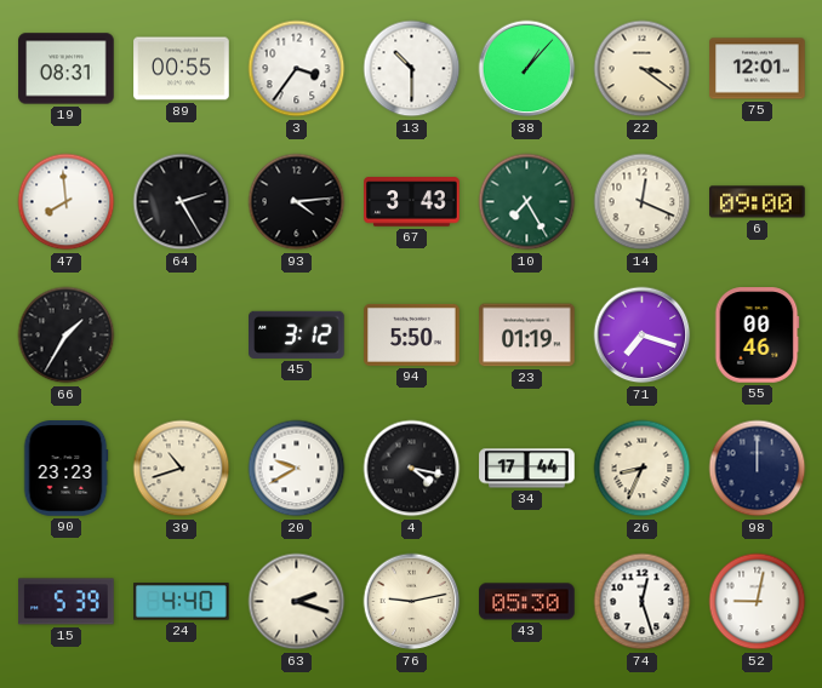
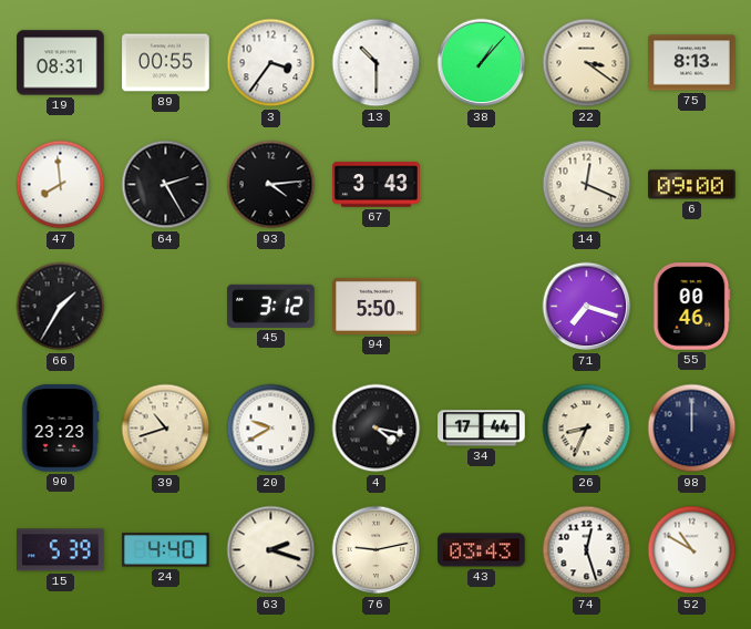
75: 12:01 -> 8:13
10: 7:25 -> none
23: 01:19 -> none
43: 05:30 -> 03:43
52: 9:02 -> 10:50
